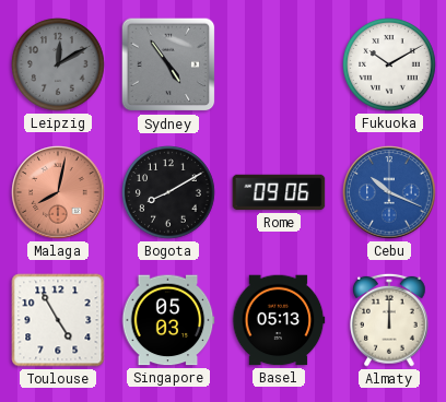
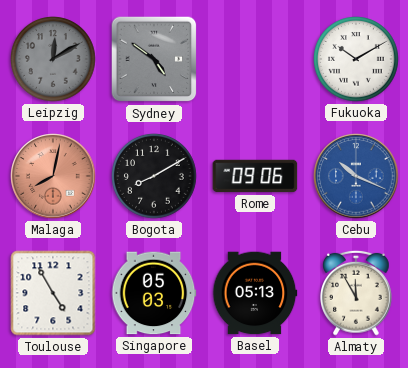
Sydney: 4:54 -> 4:51
Almaty: 12:00 -> 11:55
